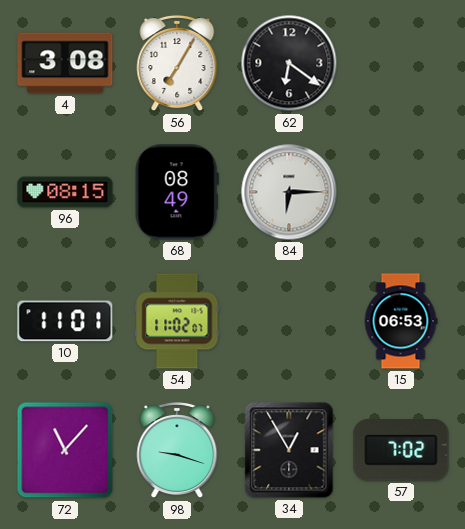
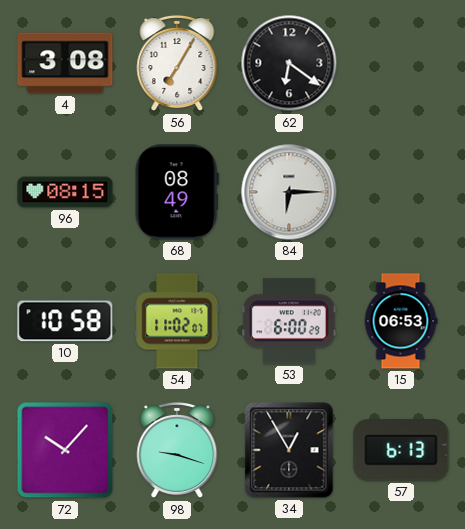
10: 11:01 -> 10:58
53: none -> 6:00
72: 11:07 -> 10:07
57: 7:02 -> 6:13
